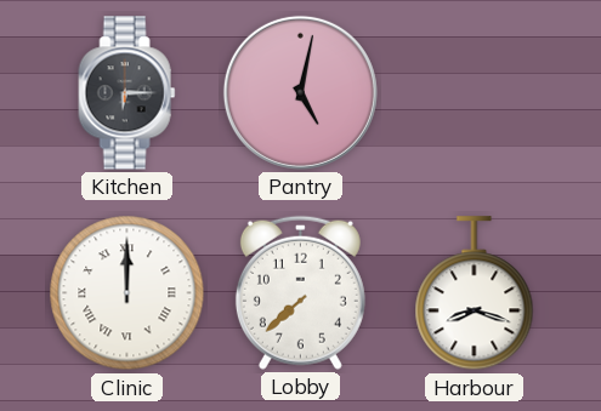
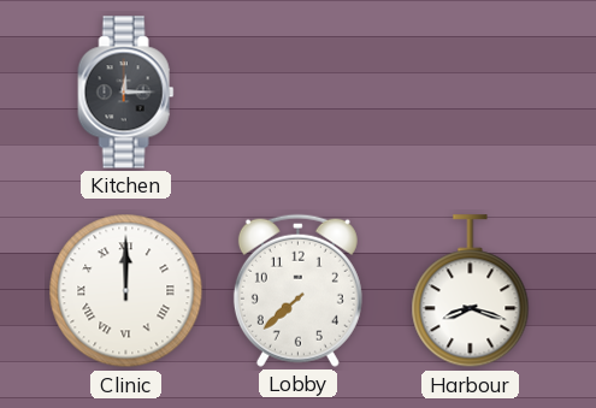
Kitchen: 6:15 -> 12:15
Pantry: 5:02 -> none
